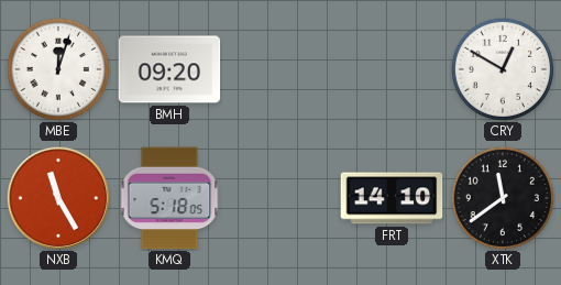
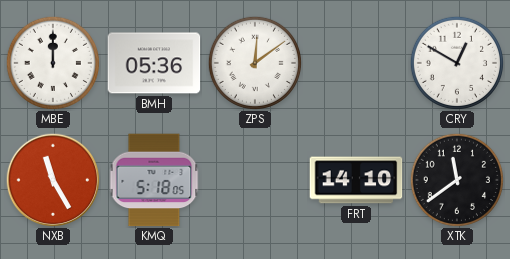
MBE: 12:03 -> 12:00
BMH: 09:20 -> 05:36
ZPS: none -> 12:09
